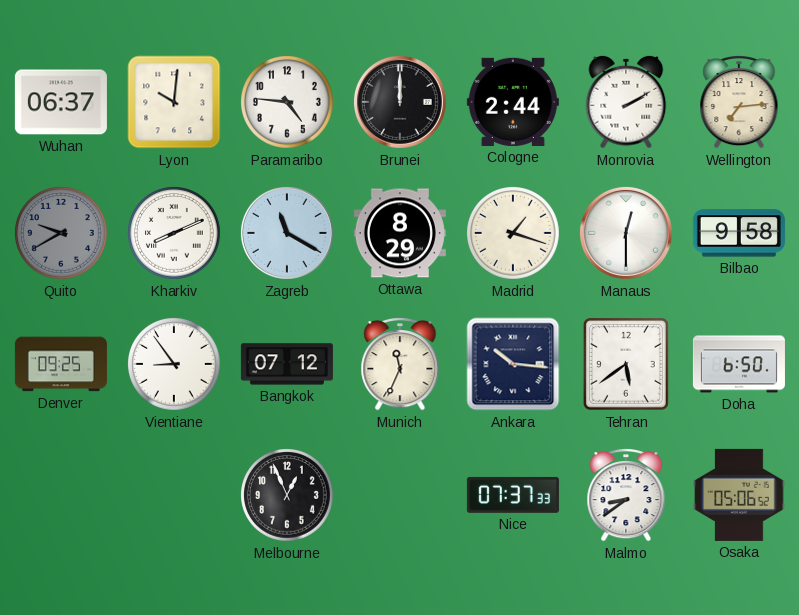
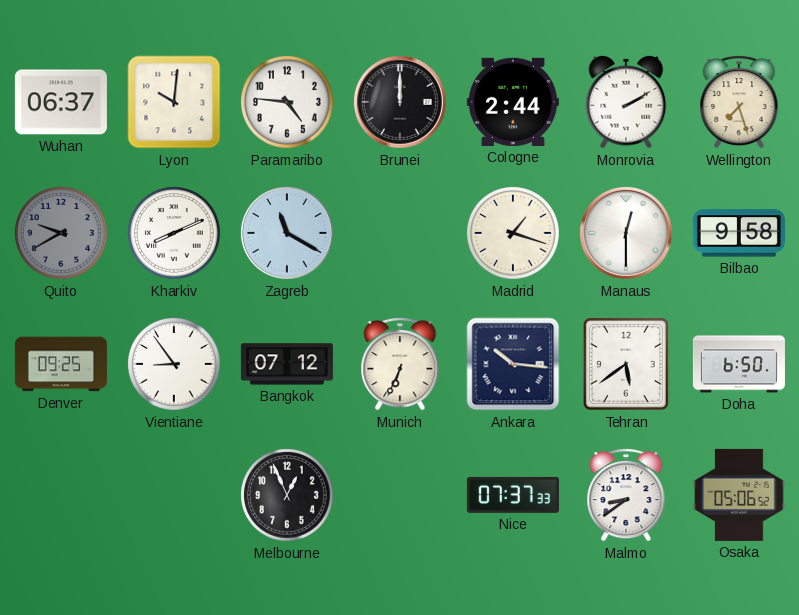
Wellington: 7:14 -> 7:27
Ottawa: 8:29 -> none
Munich: 11:34 -> 6:34
